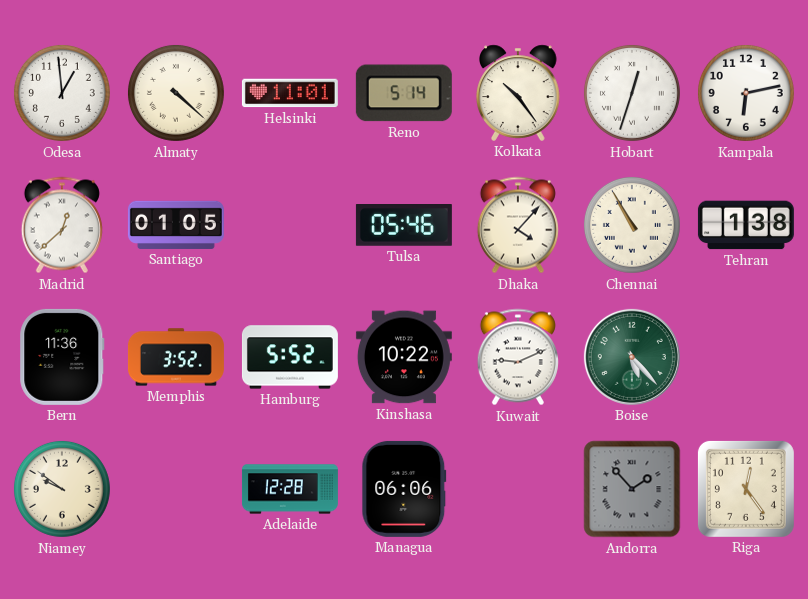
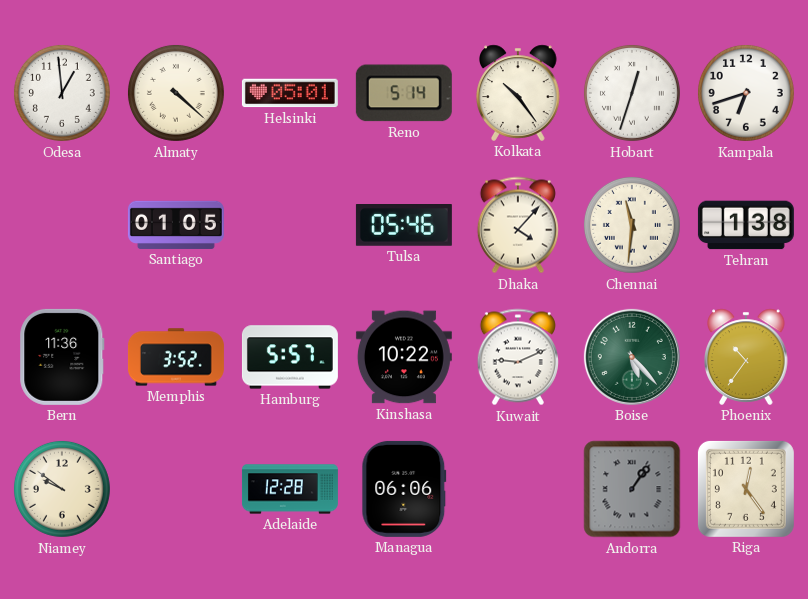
Helsinki: 11:01 -> 05:01
Kampala: 6:13 -> 6:42
Madrid: 12:38 -> none
Chennai: 10:55 -> 11:31
Hamburg: 5:52 -> 5:57
Phoenix: none -> 10:36
Andorra: 1:53 -> 1:06
